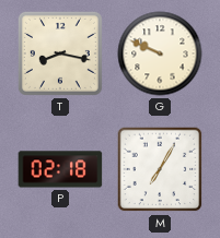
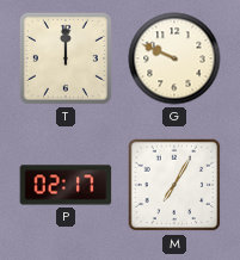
T: 8:17 -> 12:00
P: 02:18 -> 02:17
